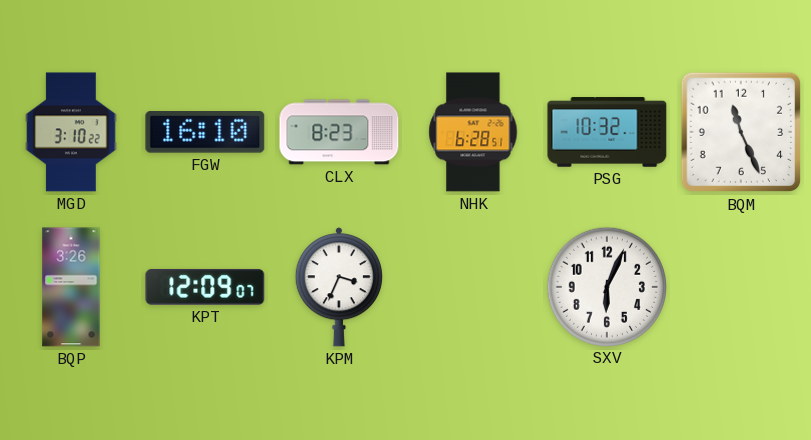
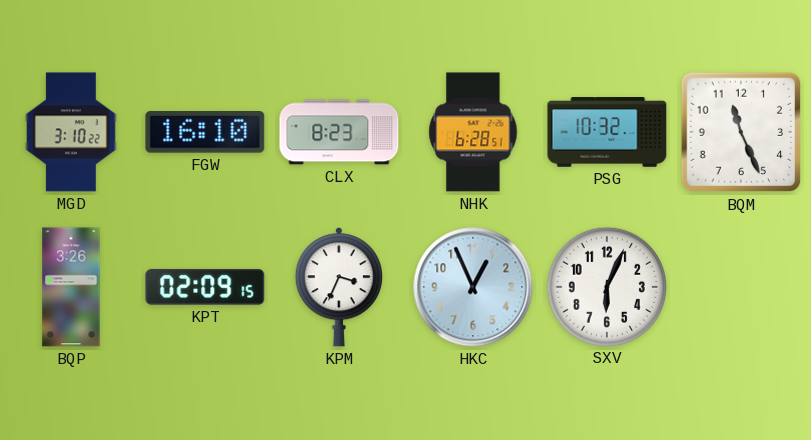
KPT: 12:09 -> 02:09
HKC: none -> 12:56
